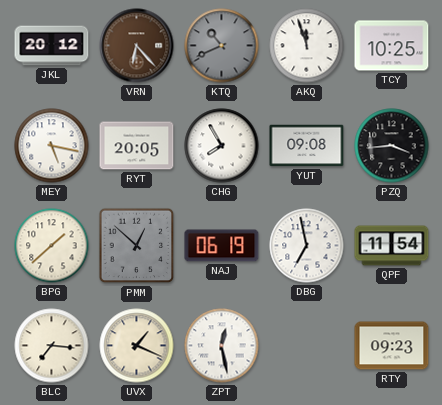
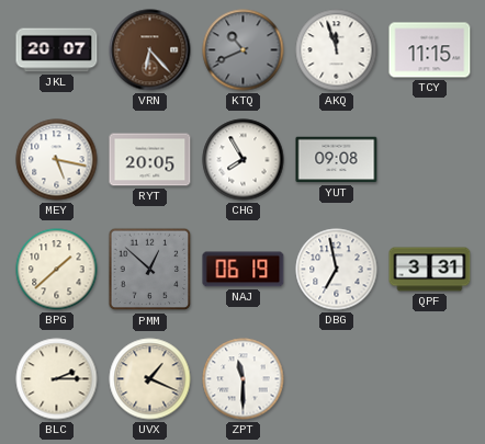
JKL: 20:12 -> 20:07
TCY: 10:25 -> 11:15
PZQ: 3:44 -> none
QPF: 11:54 -> 3:31
BLC: 7:16 -> 2:15
ZPT: 12:28 -> 11:30
RTY: 09:23 -> none
